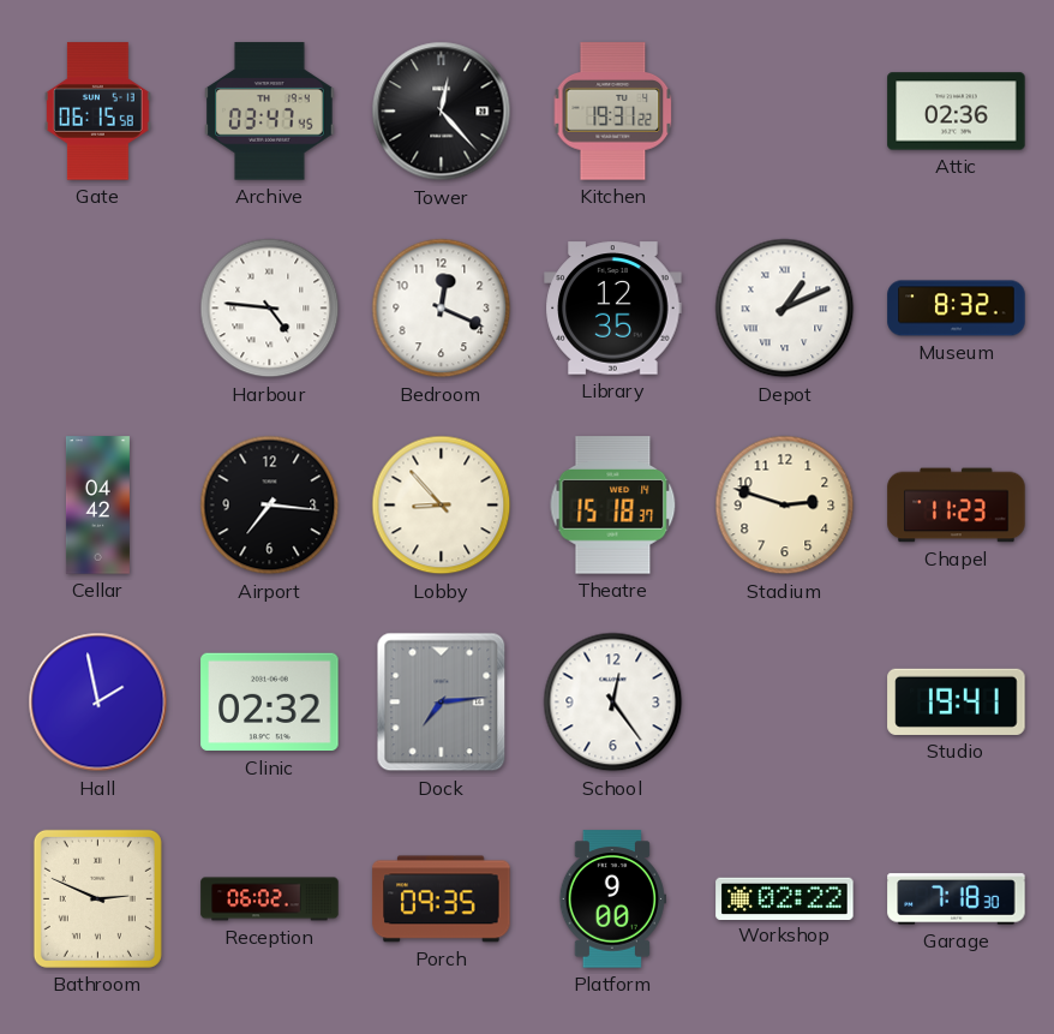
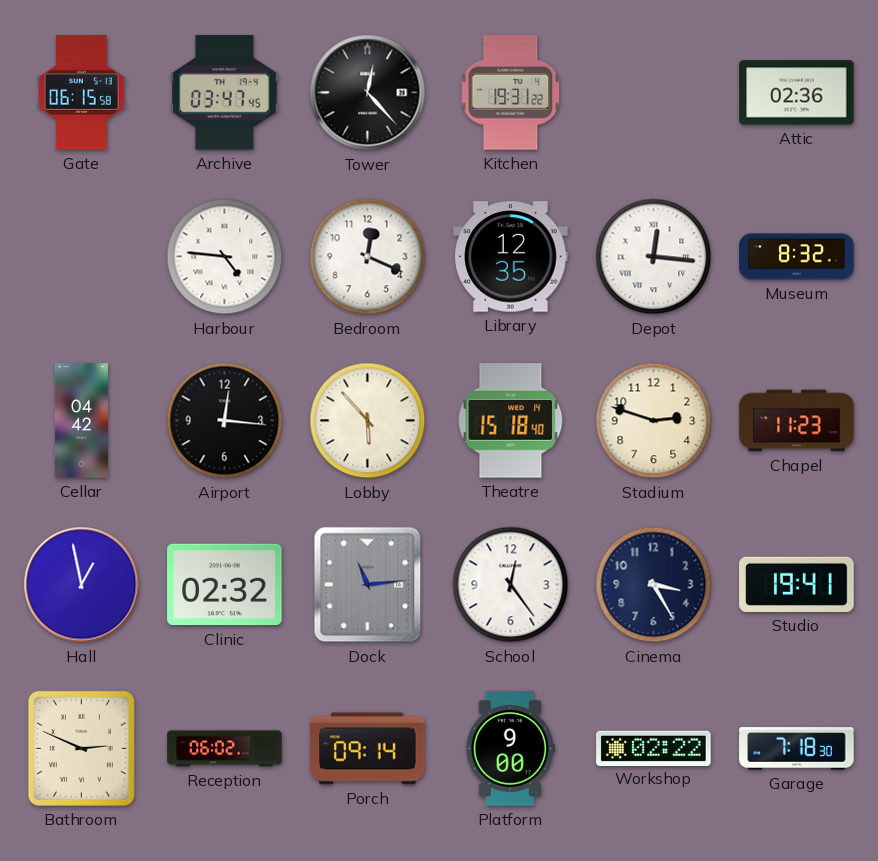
Depot: 1:11 -> 12:16
Airport: 7:16 -> 12:16
Lobby: 8:53 -> 5:53
Theatre: 15:18:37 -> 15:18:40
Hall: 1:58 -> 12:58
Dock: 7:14 -> 11:14
Cinema: none -> 3:25
Porch: 09:35 -> 09:14
